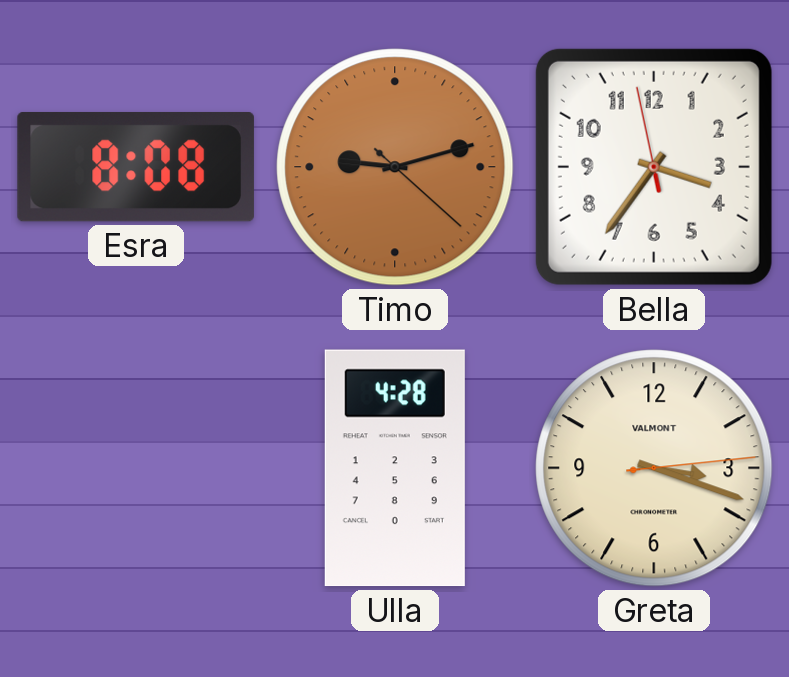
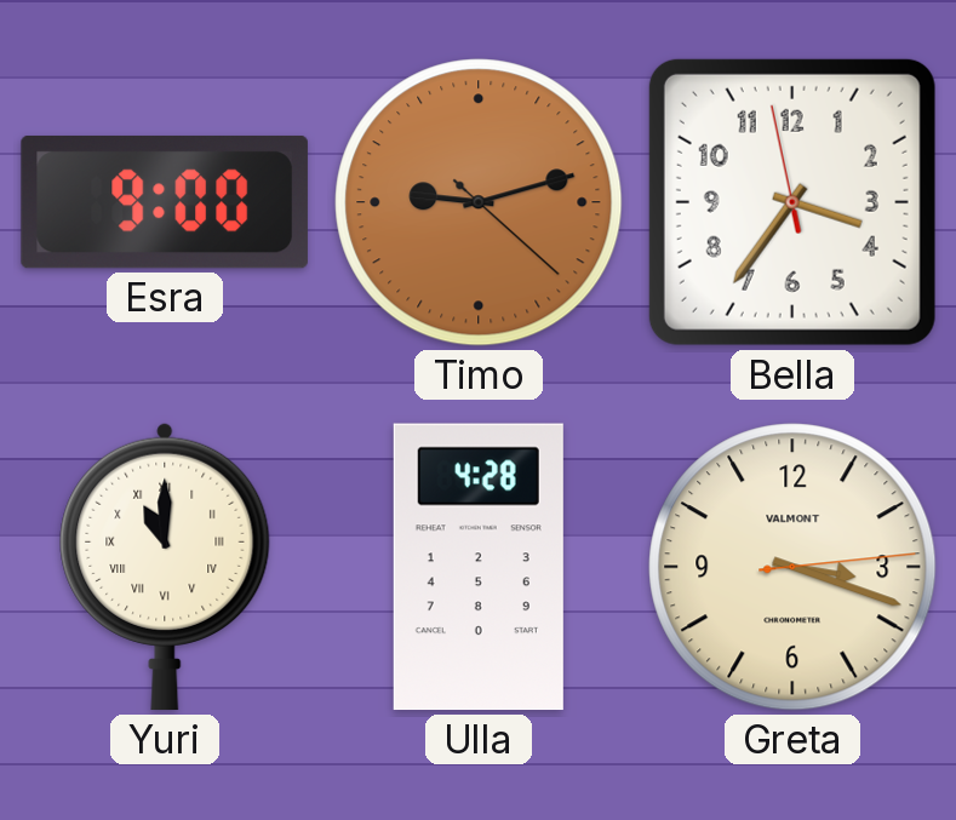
Esra: 8:08 -> 9:00
Yuri: none -> 11:00
